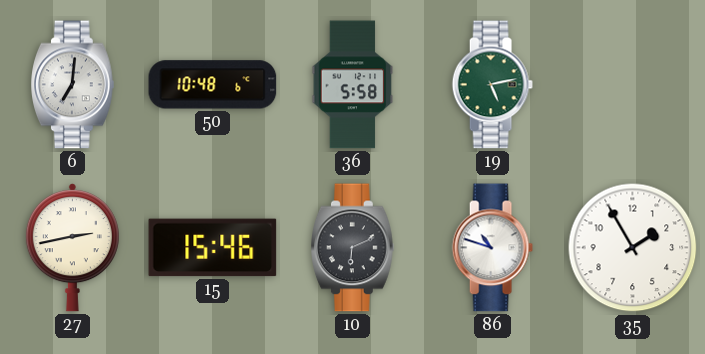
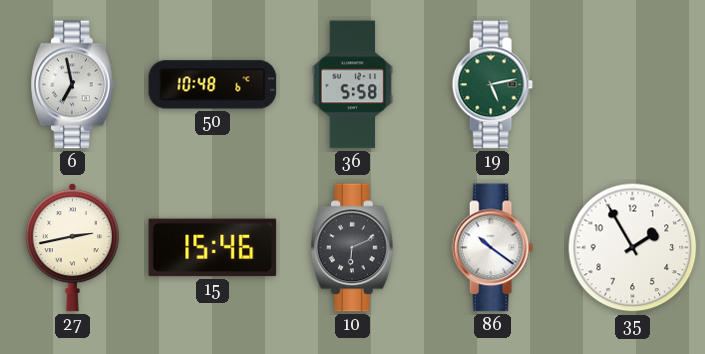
6: 7:01 -> 6:58
86: 10:48 -> 10:21
